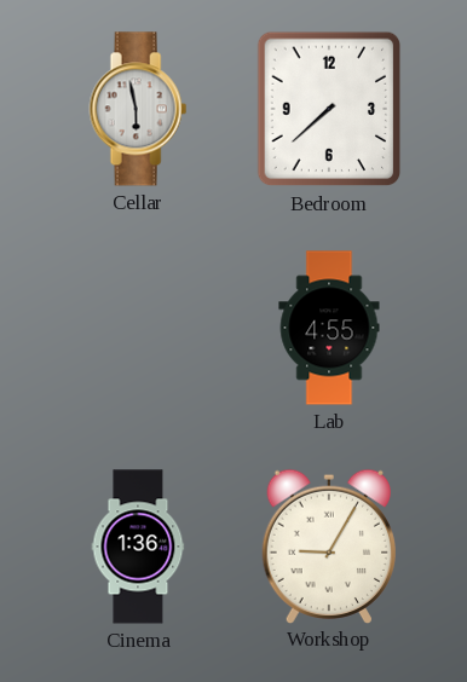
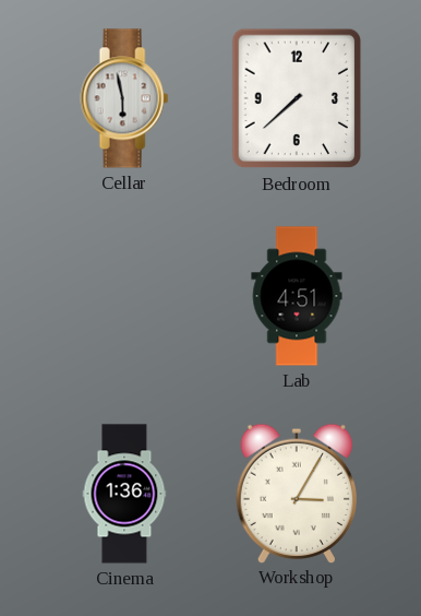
Lab: 4:55 -> 4:51
Workshop: 9:05 -> 3:05
